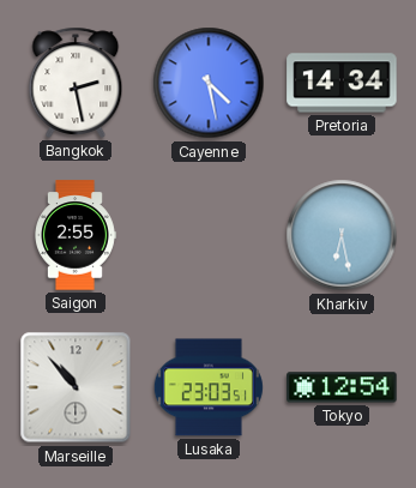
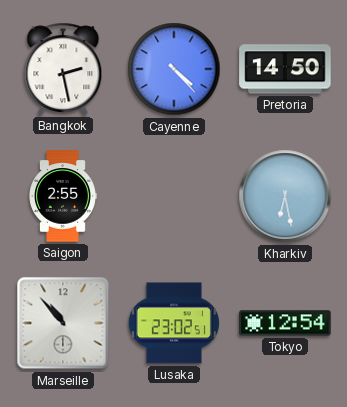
Cayenne: 4:28 -> 4:23
Pretoria: 14:34 -> 14:50
Lusaka: 23:03 -> 23:02
